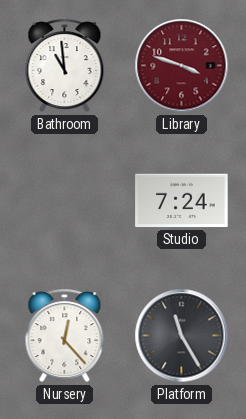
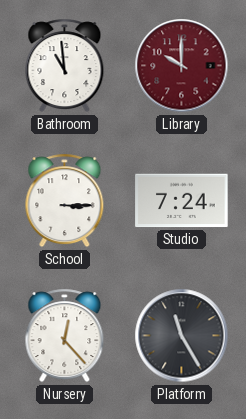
Library: 3:48 -> 10:00
School: none -> 3:15
